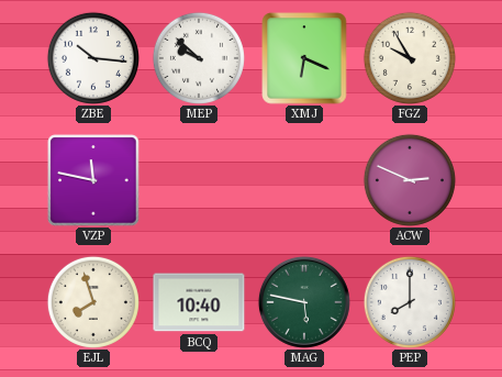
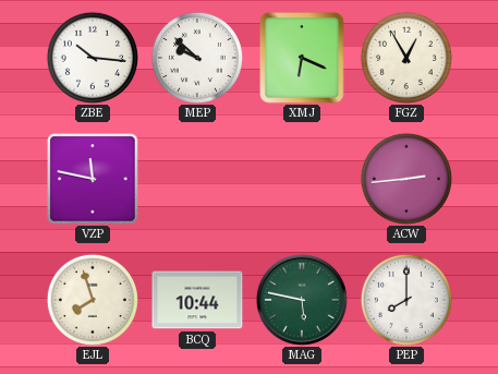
FGZ: 9:55 -> 12:55
ACW: 2:49 -> 2:44
BCQ: 10:40 -> 10:44
